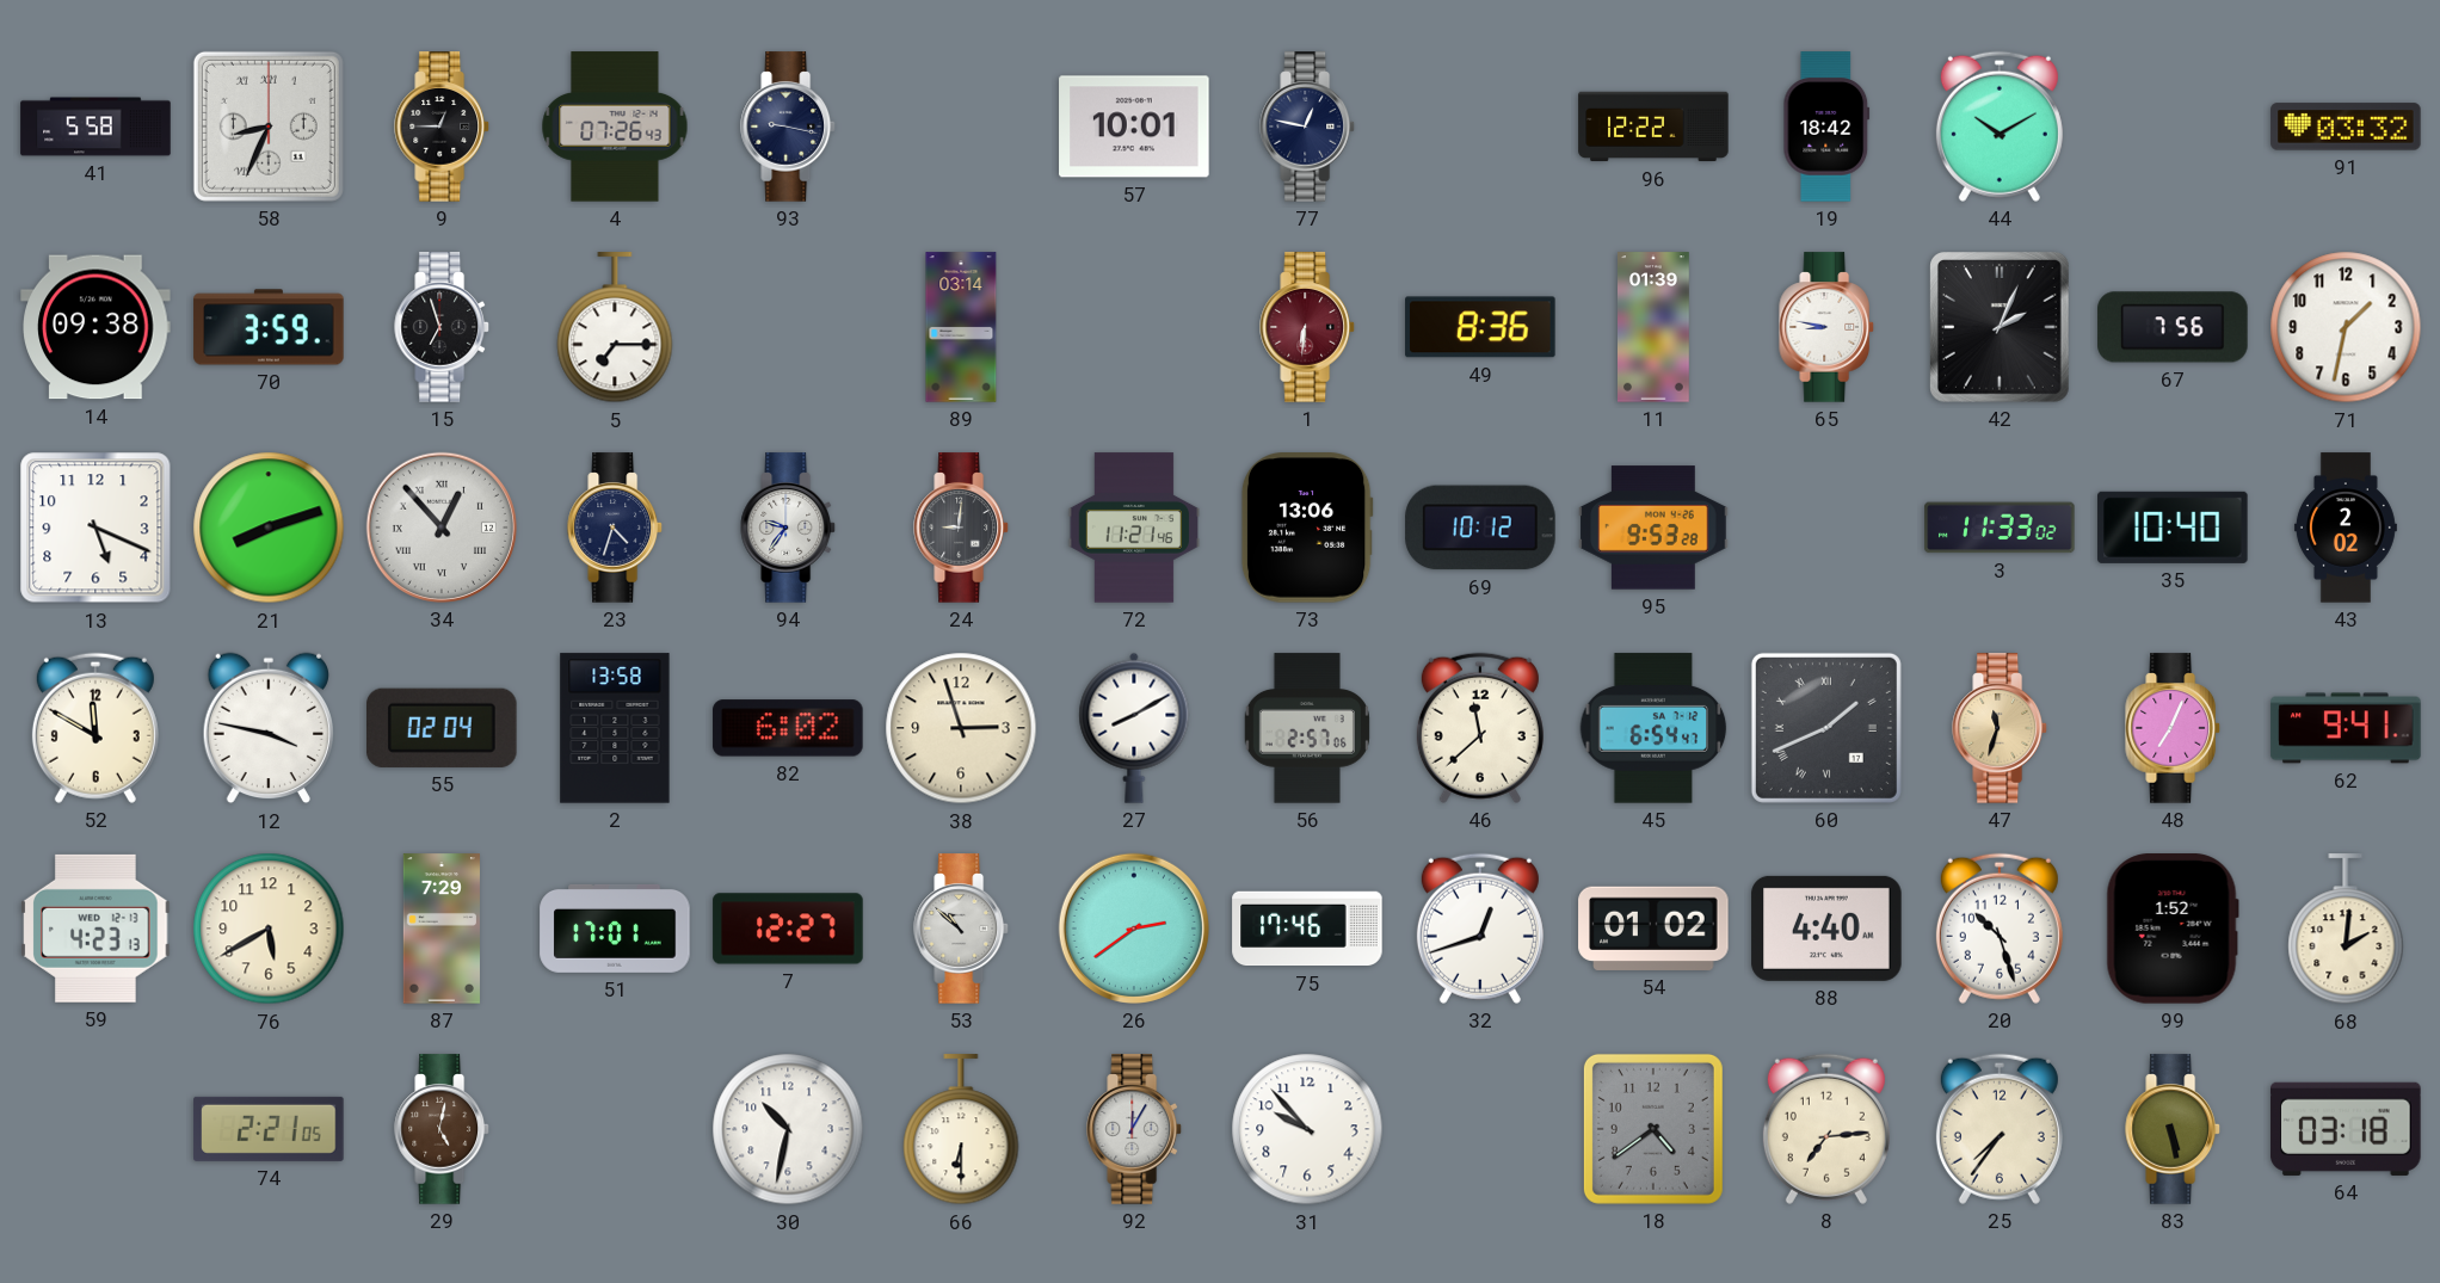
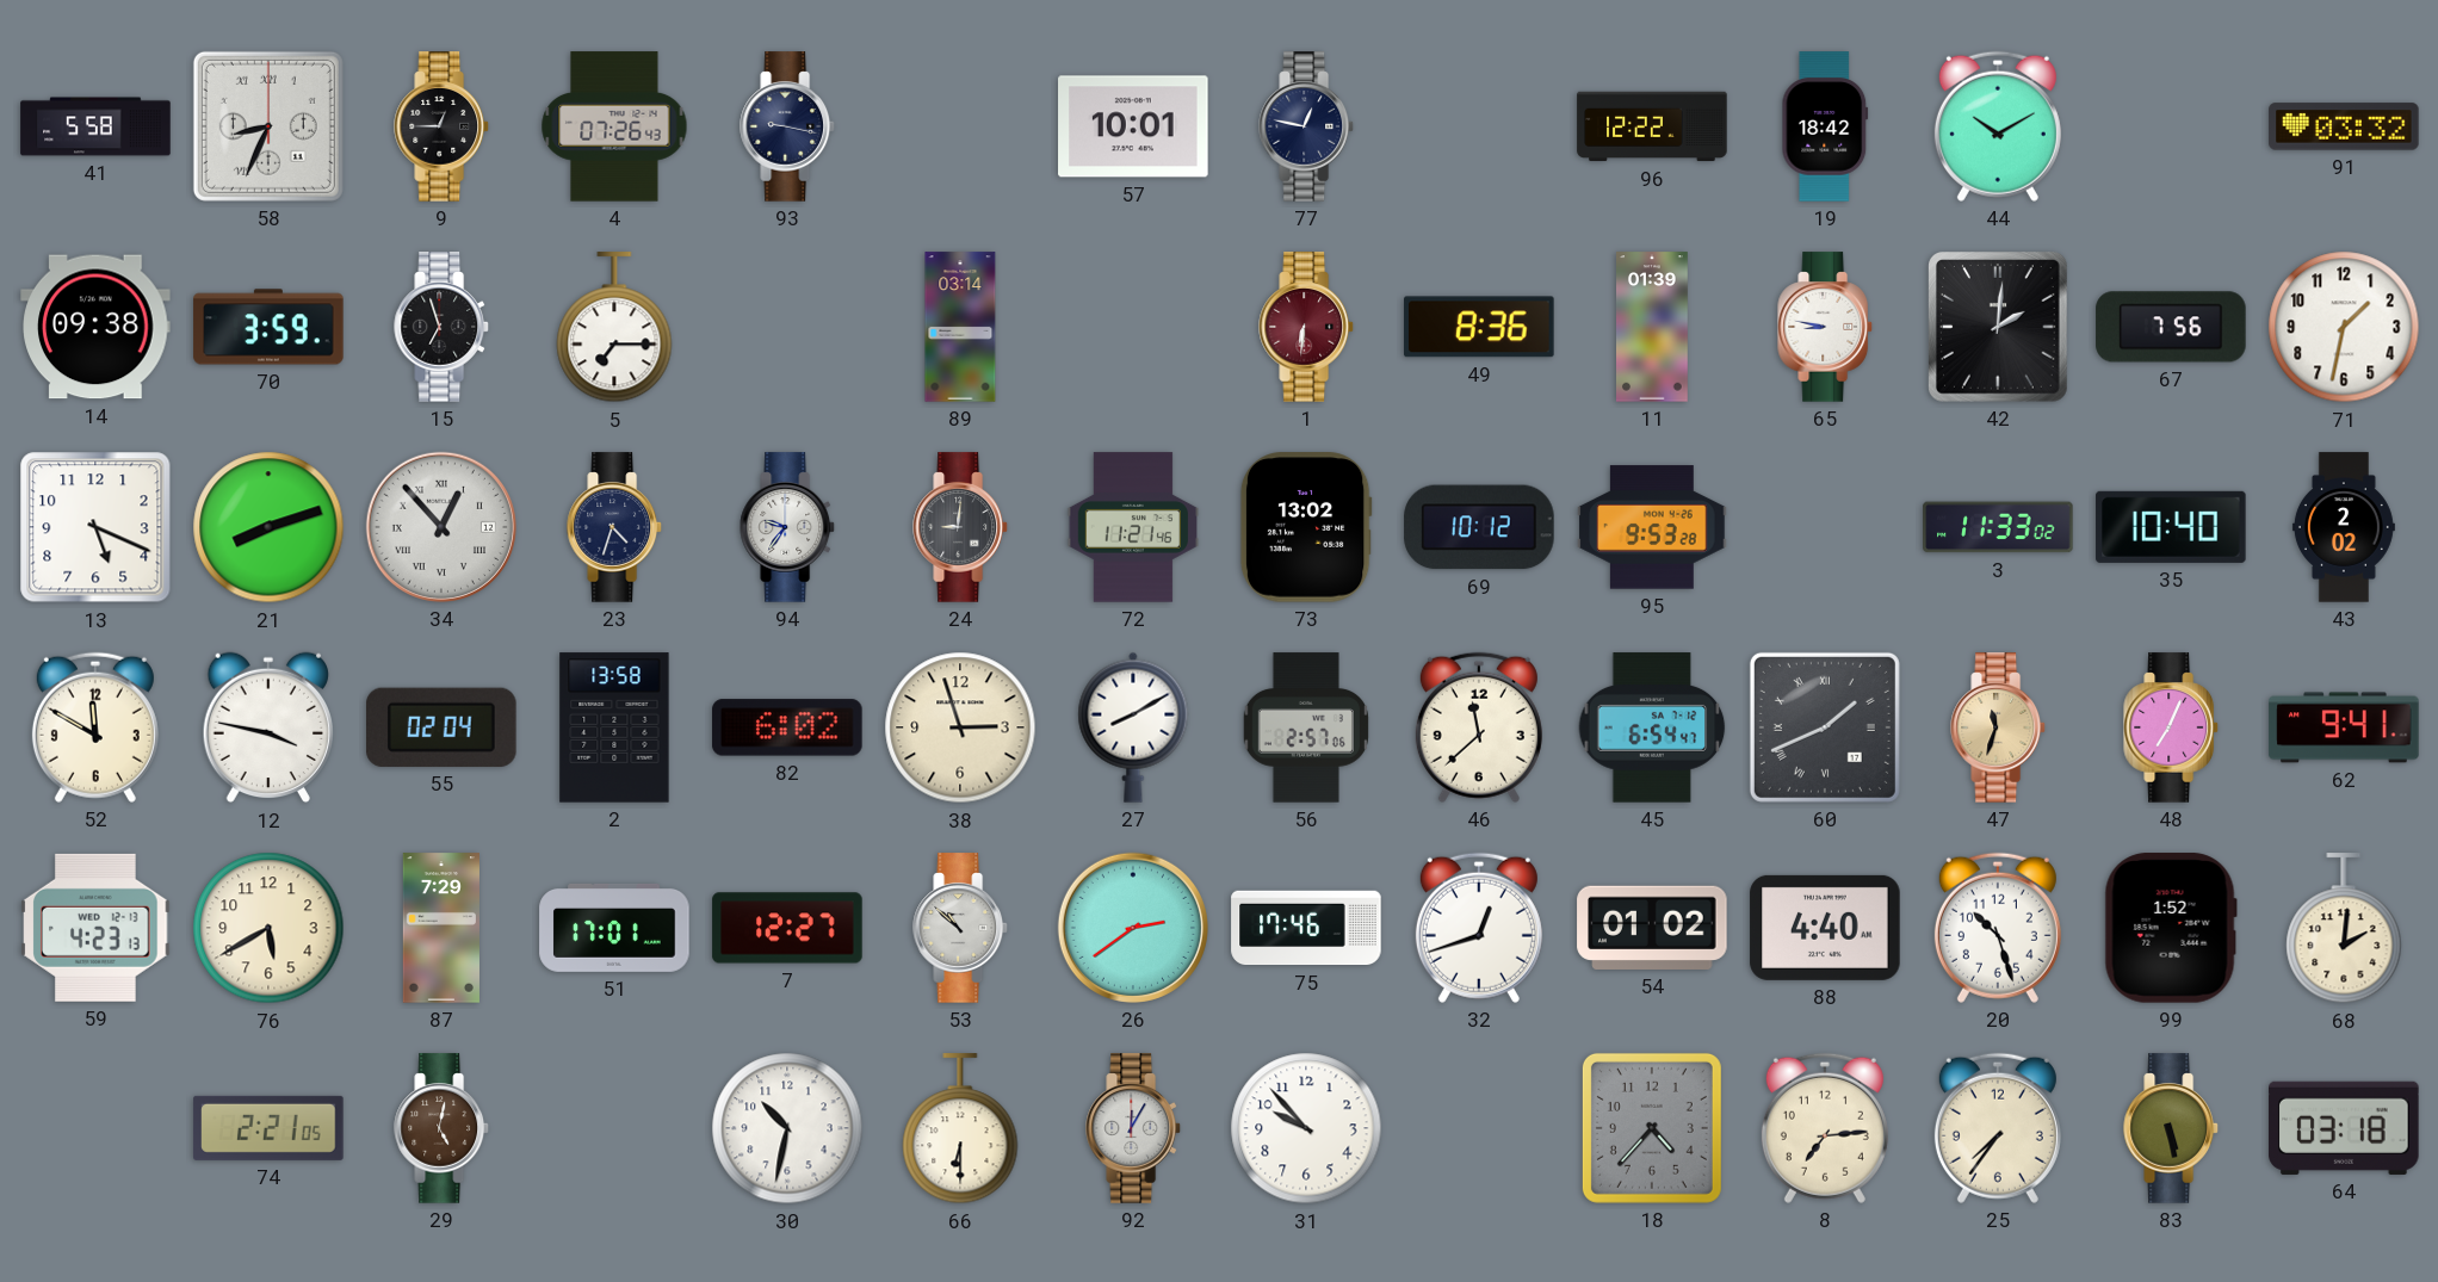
42: 2:04 -> 2:01
73: 13:06 -> 13:02
18: 4:39 -> 4:37
